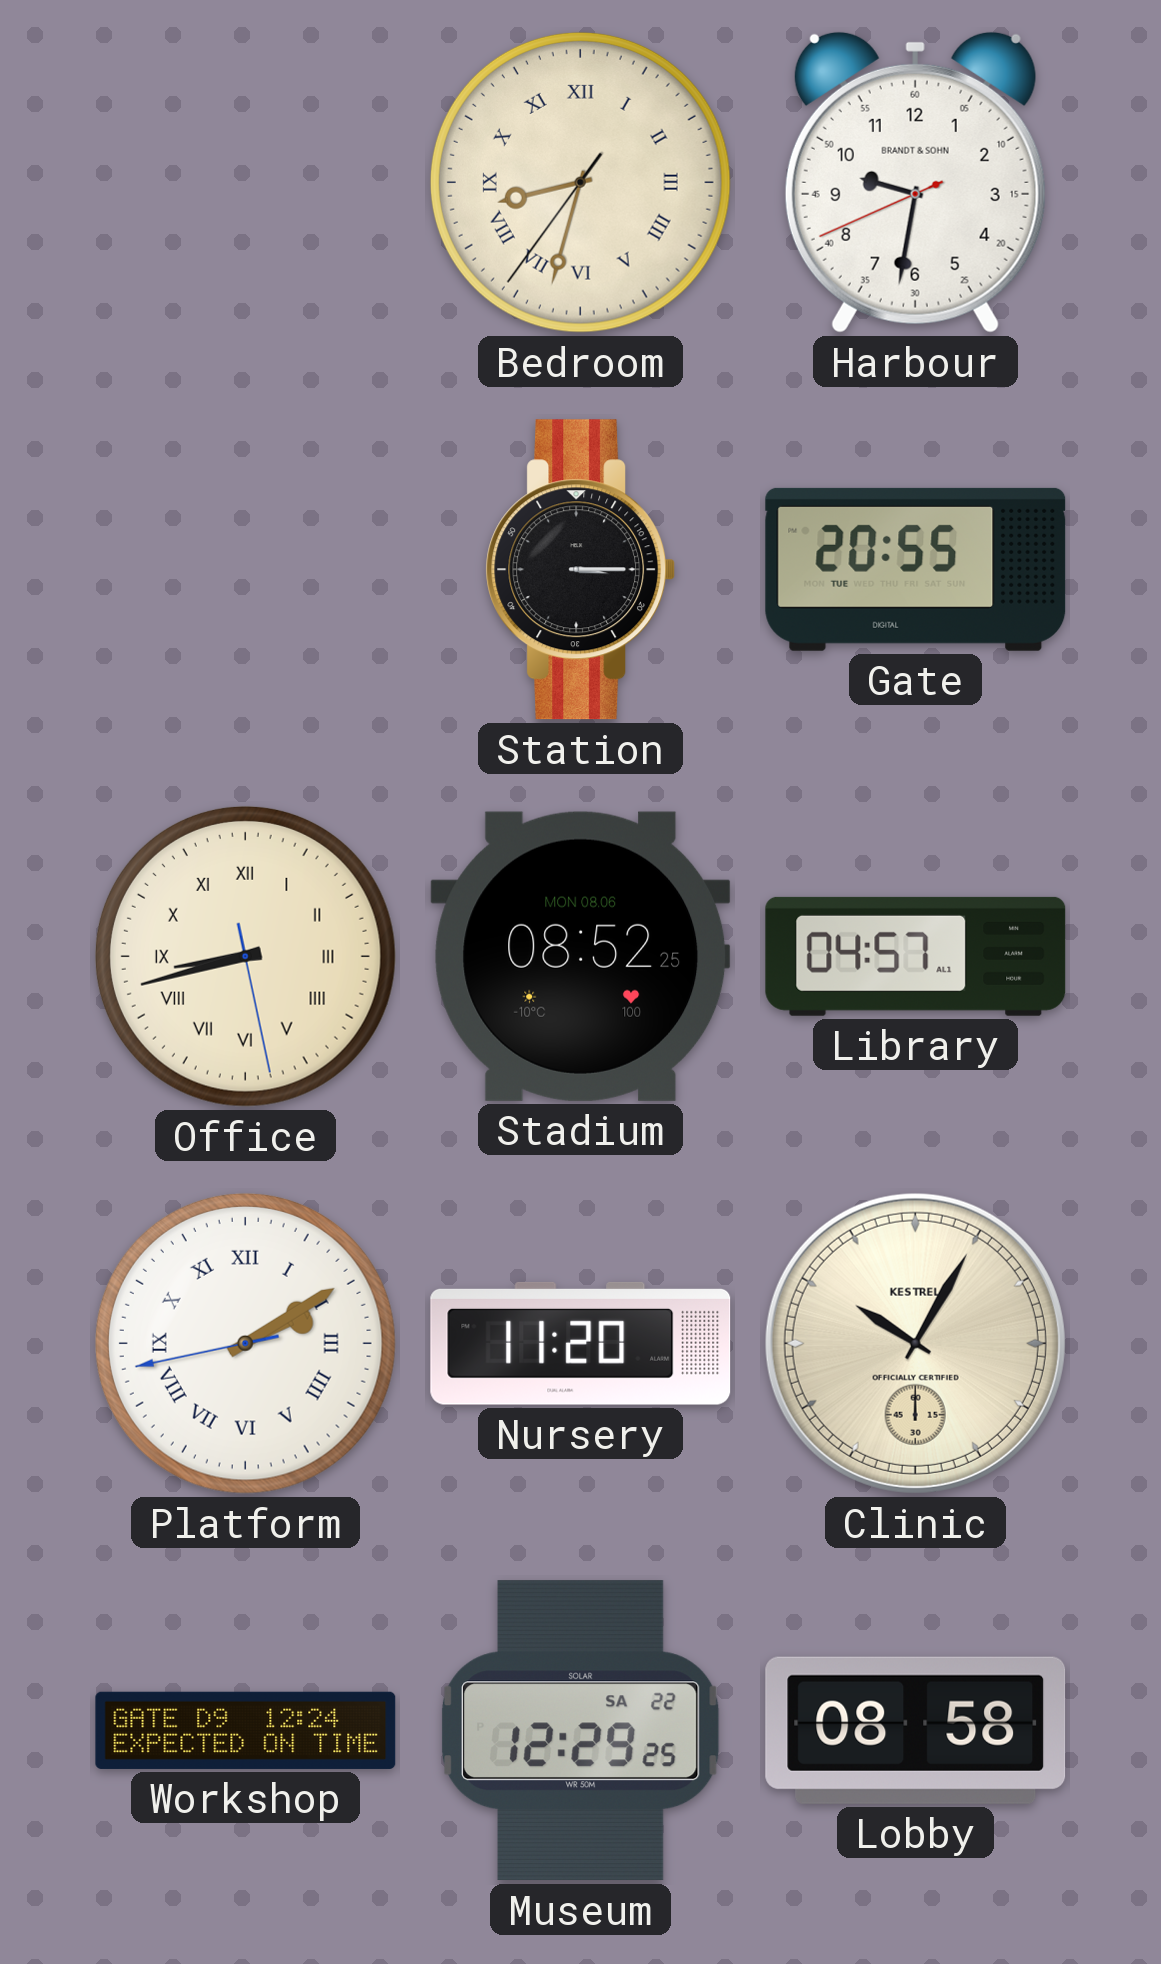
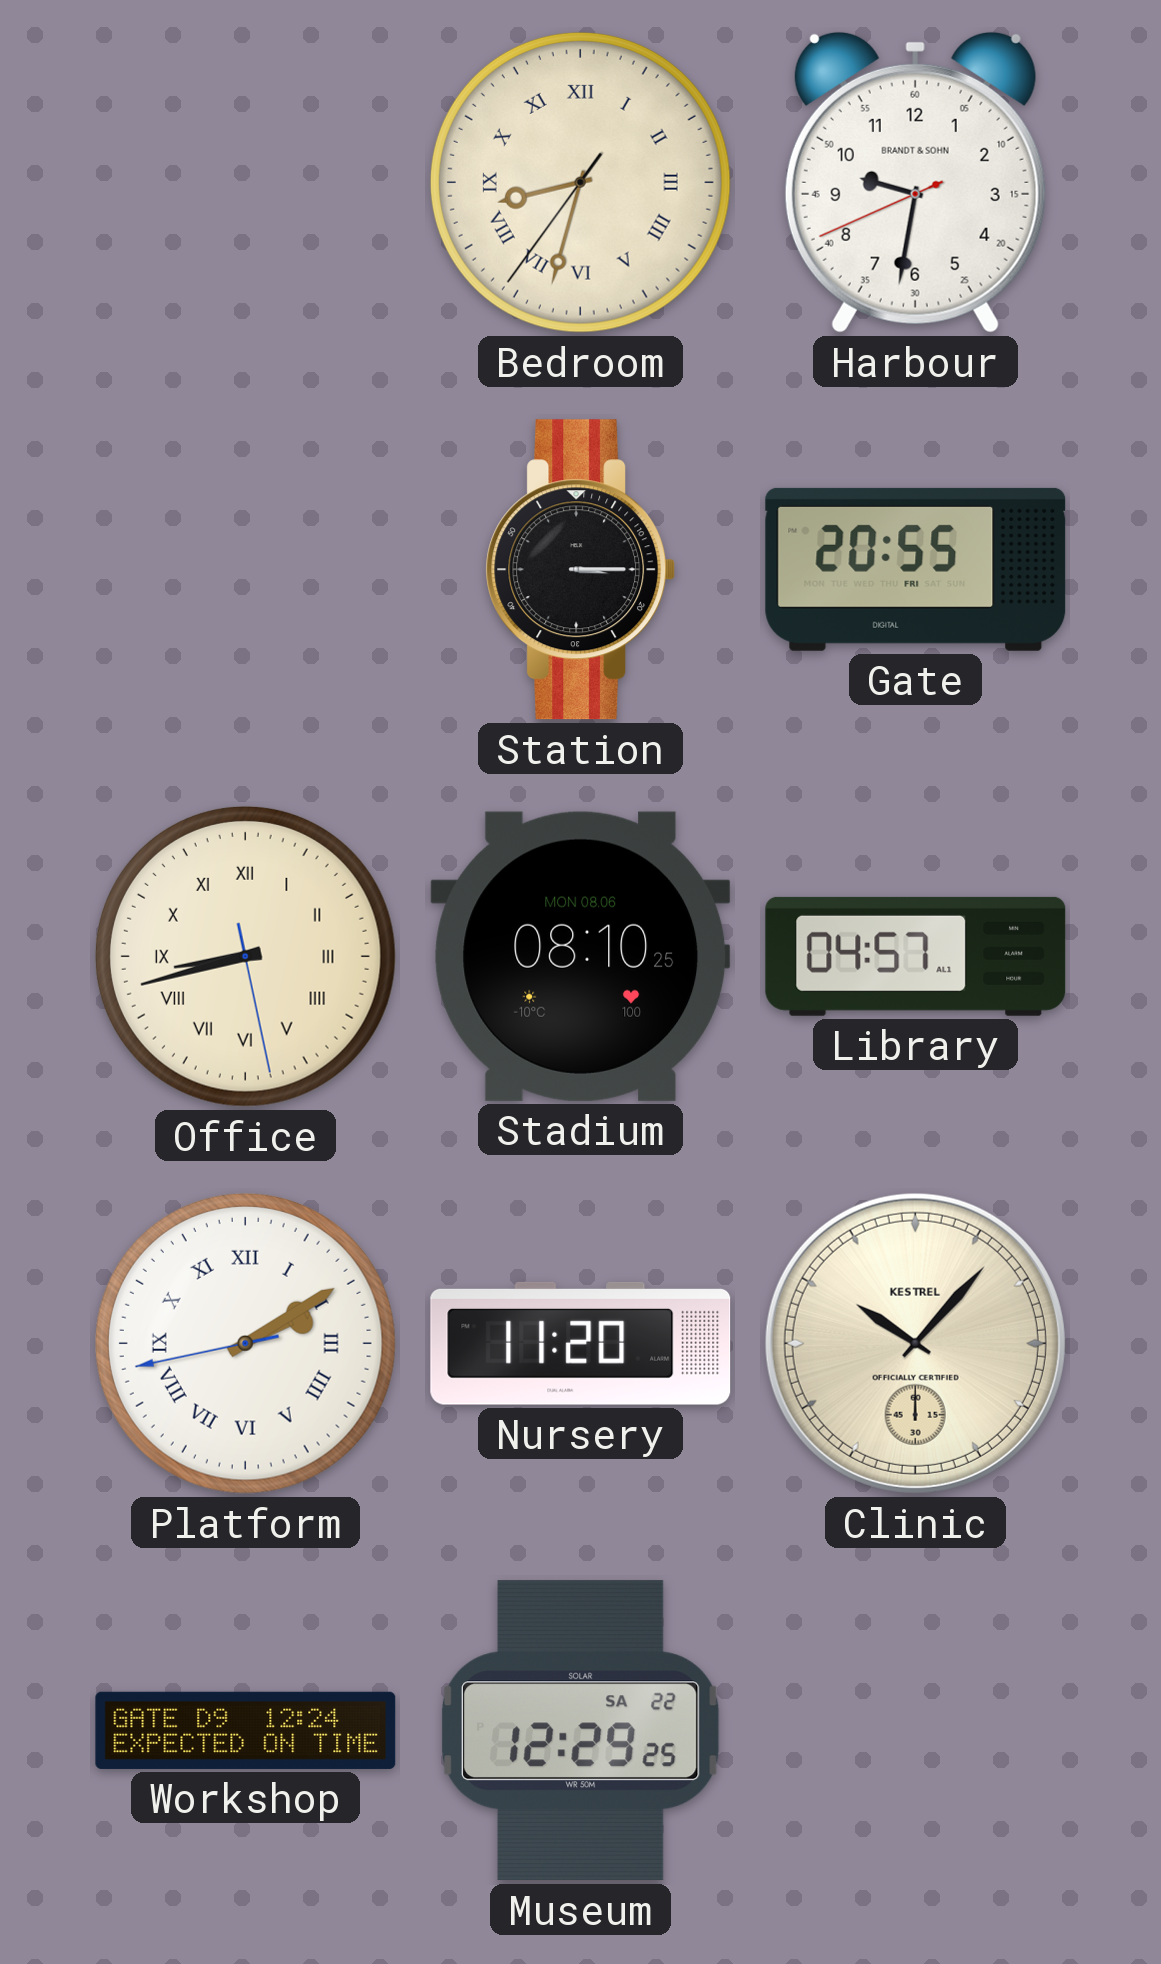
Gate date: TUE -> FRI
Stadium: 08:52 -> 08:10
Clinic: 10:05 -> 10:07
Lobby: 08:58 -> none
